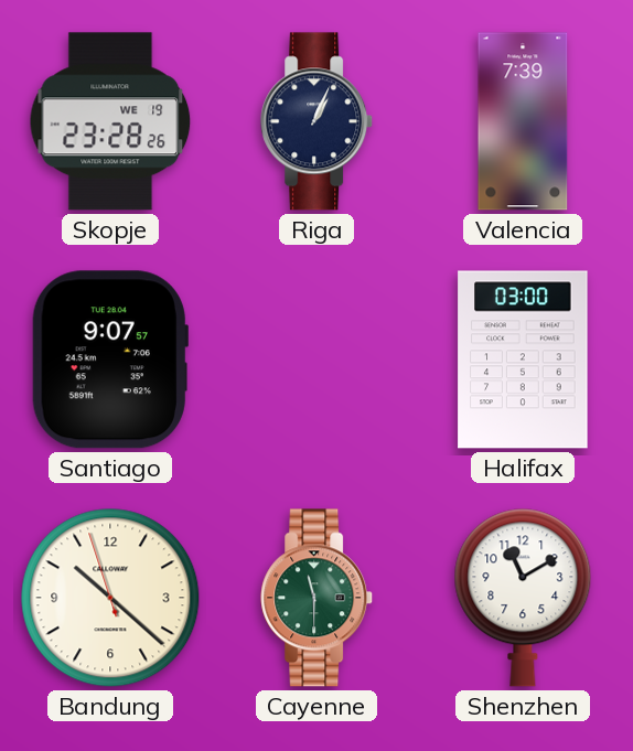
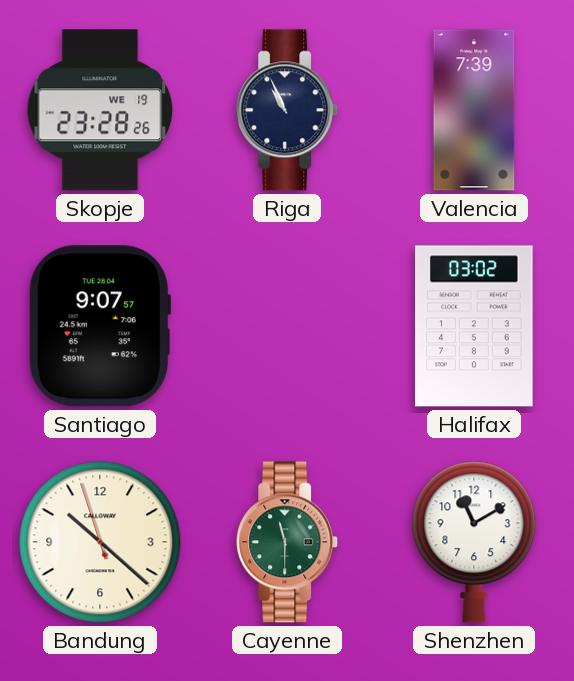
Riga: 1:04 -> 10:56
Halifax: 03:00 -> 03:02
